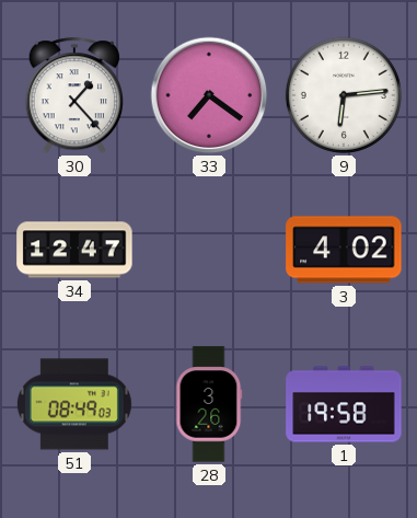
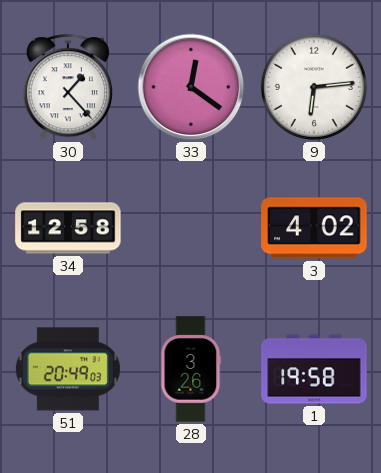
33: 7:21 -> 12:21
34: 12:47 -> 12:58
51: 08:49 -> 20:49
